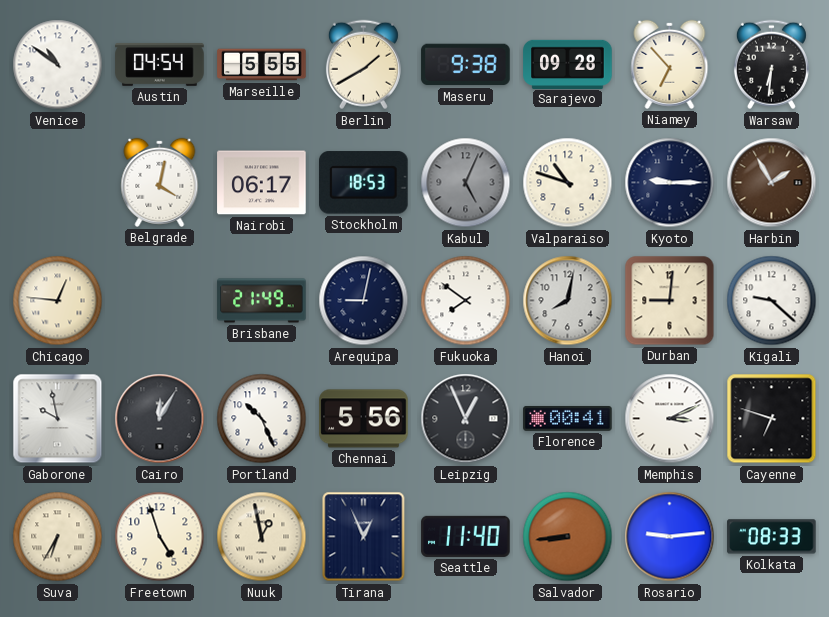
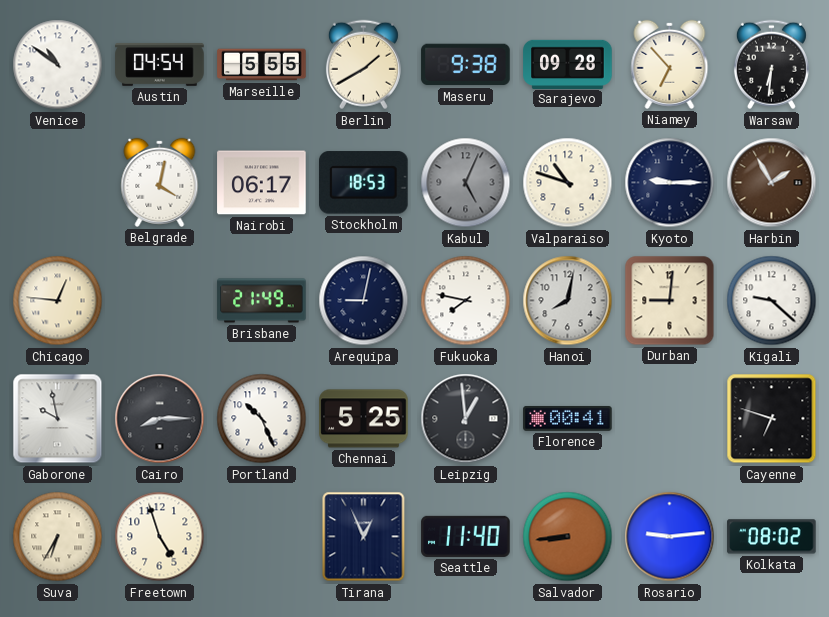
Fukuoka: 7:51 -> 7:47
Cairo: 12:05 -> 8:15
Chennai: 5:56 -> 5:25
Leipzig: 12:56 -> 12:59
Memphis: 3:11 -> none
Nuuk: 12:58 -> none
Kolkata: 08:33 -> 08:02
